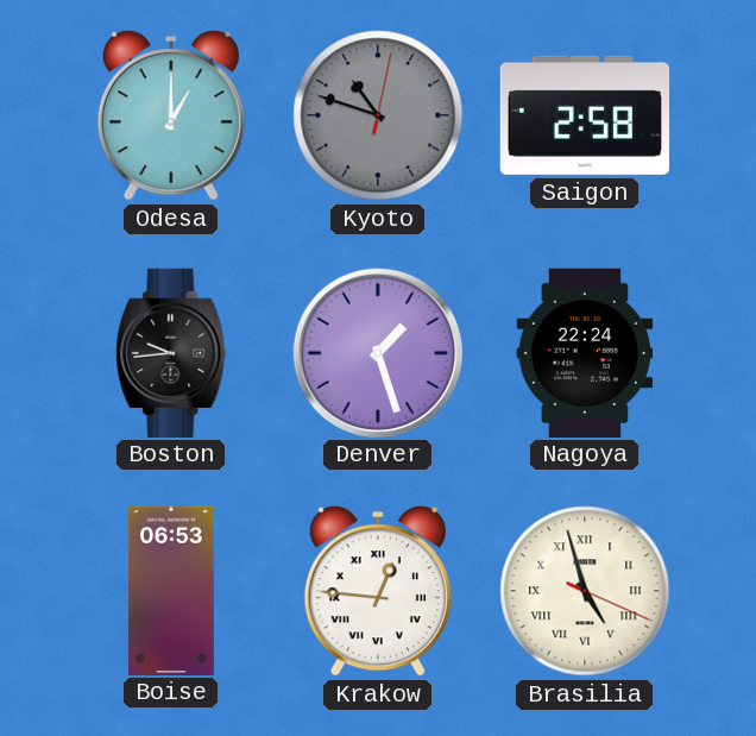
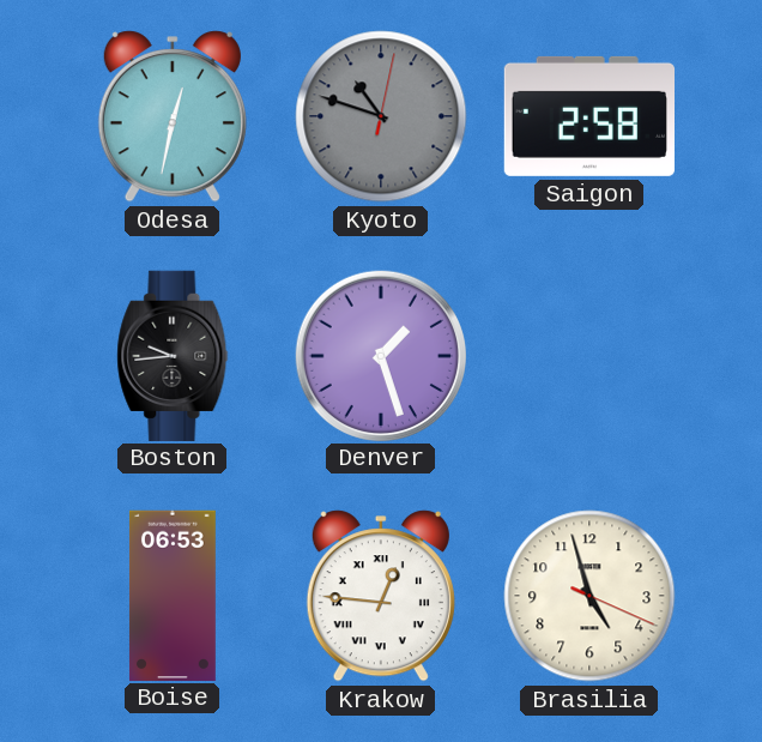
Odesa: 1:00 -> 12:32
Nagoya: 22:24 -> none
Brasilia numerals: Roman -> Arabic
